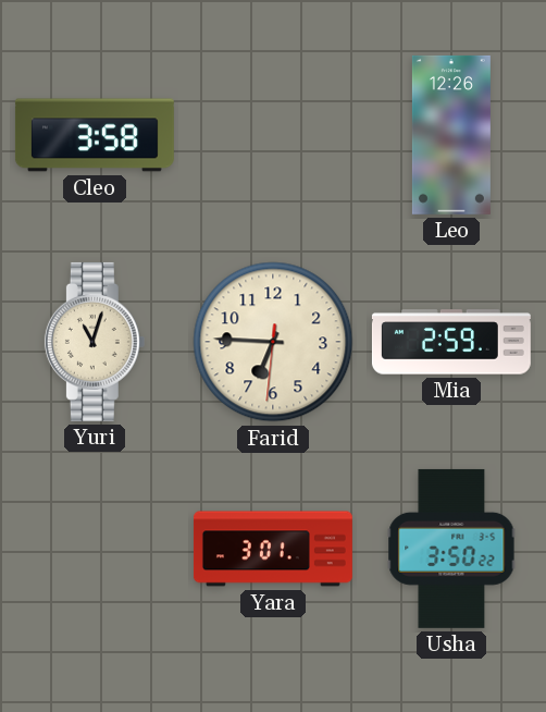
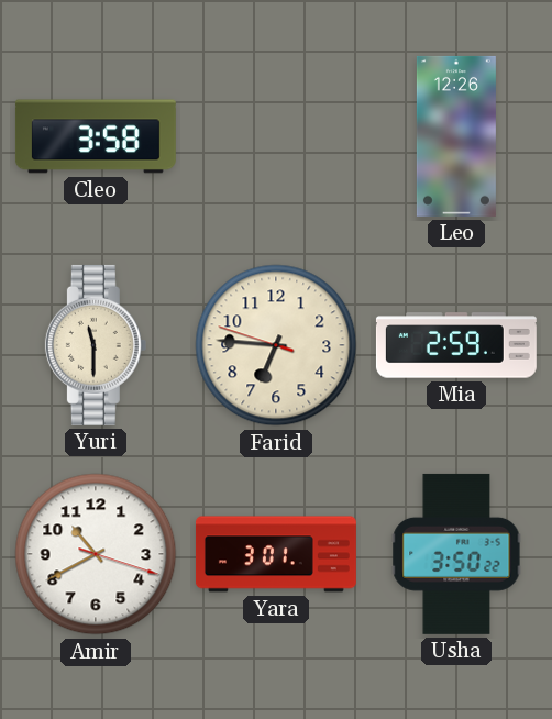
Yuri: 11:03 -> 11:30
Farid: 6:45:31 -> 6:45:48
Amir: none -> 10:40
